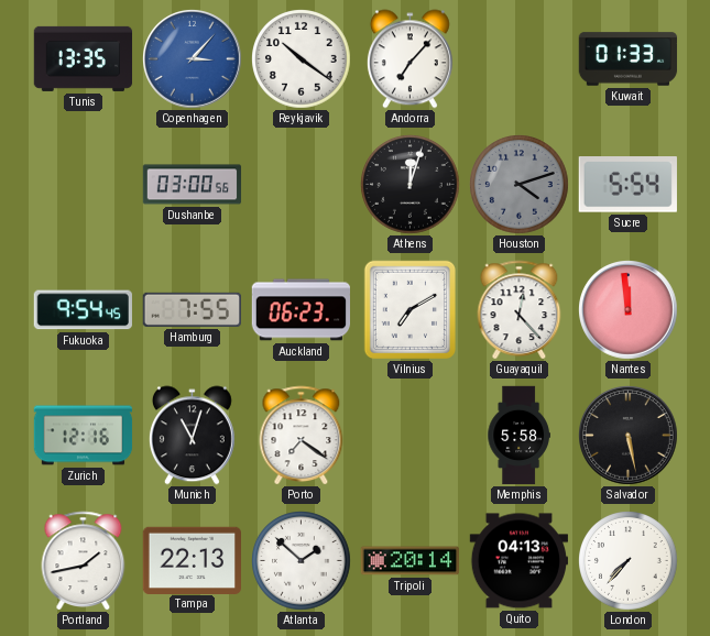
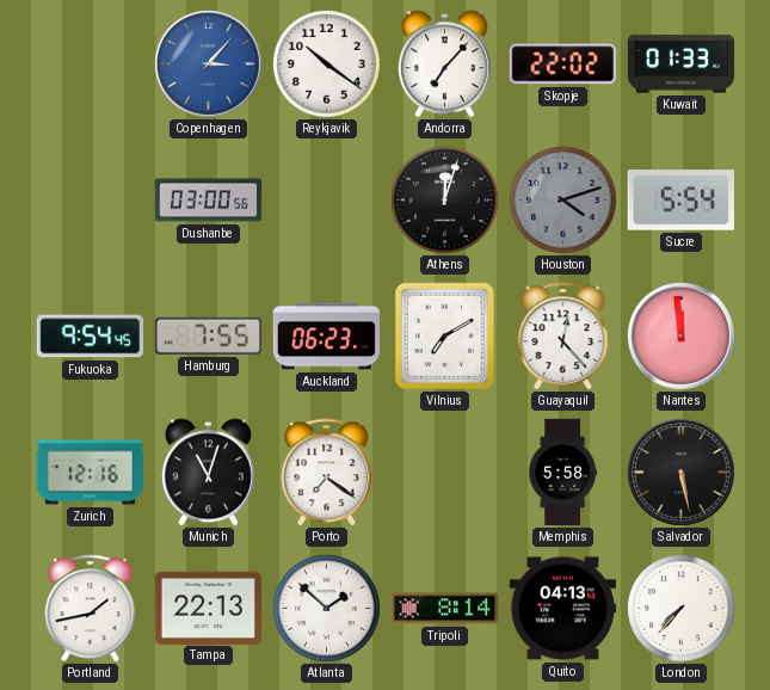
Tunis: 13:35 -> none
Skopje: none -> 22:02
Tripoli: 20:14 -> 8:14
